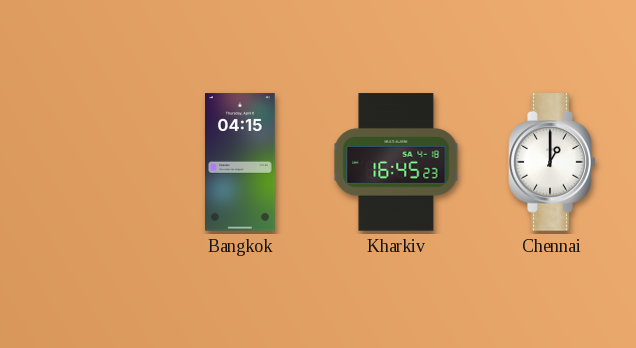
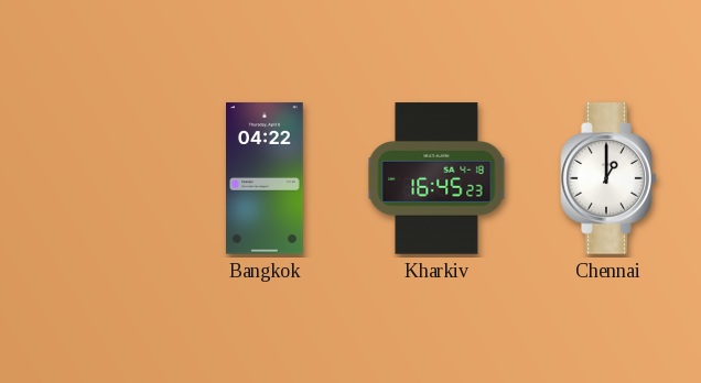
Bangkok: 04:15 -> 04:22
